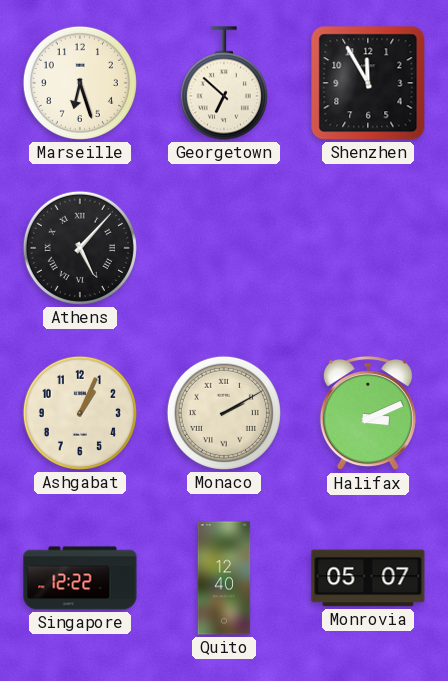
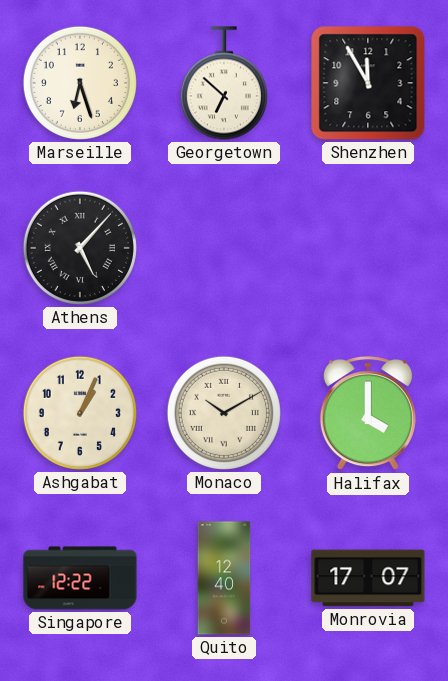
Monaco: 2:10 -> 10:10
Halifax: 3:11 -> 4:00
Monrovia: 05:07 -> 17:07
